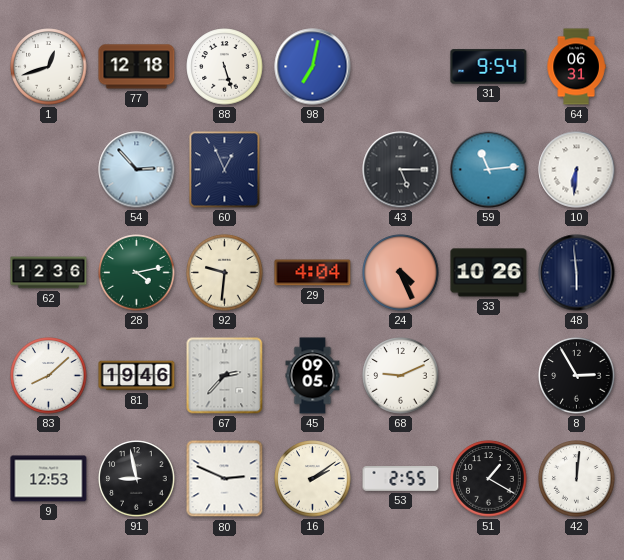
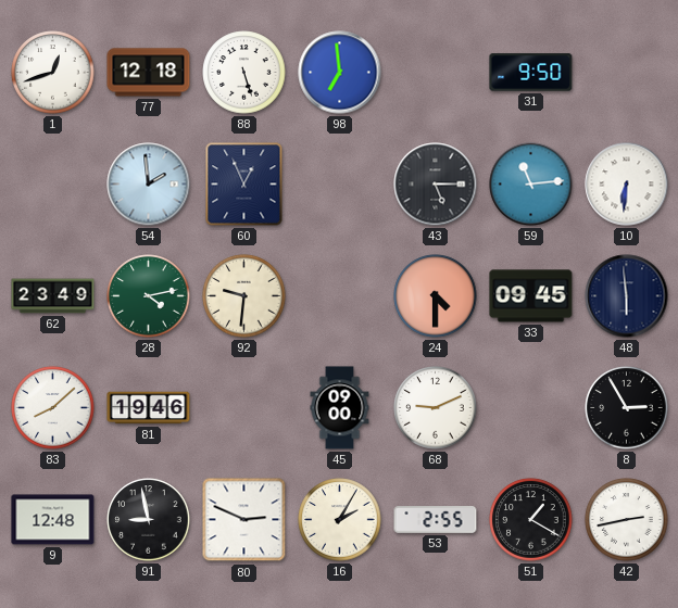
98: 7:02 -> 6:59
31: 9:54 -> 9:50
64: 06:31 -> none
54: 2:53 -> 1:59
62: 12:36 -> 23:49
29: 4:04 -> none
24: 4:26 -> 4:30
33: 10:26 -> 09:45
67: 2:37 -> none
45: 09:05 -> 09:00
9: 12:53 -> 12:48
16: 2:09 -> 2:05
42: 12:01 -> 2:43
